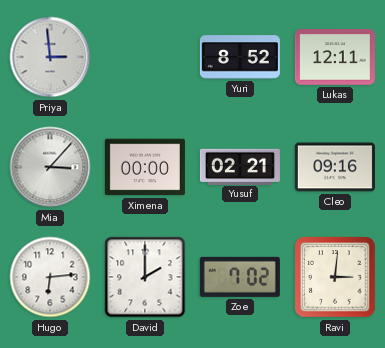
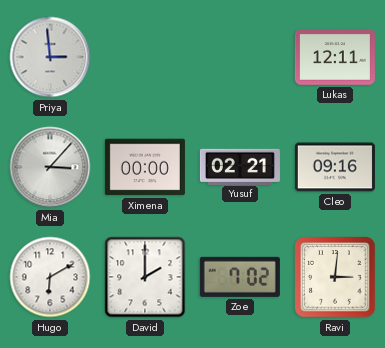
Yuri: 8:52 -> none
Hugo: 6:14 -> 6:10
